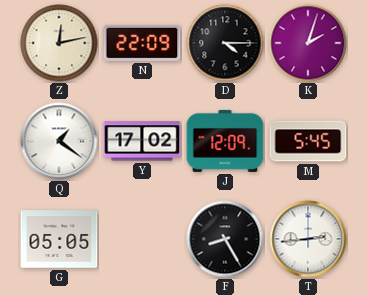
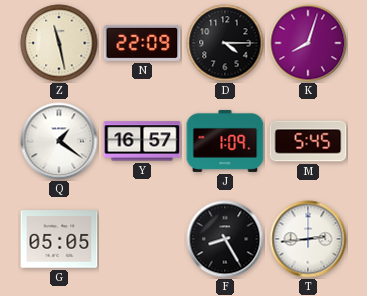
Z: 12:13 -> 11:28
K: 2:03 -> 8:03
Y: 17:02 -> 16:57
J: 12:09 -> 1:09
